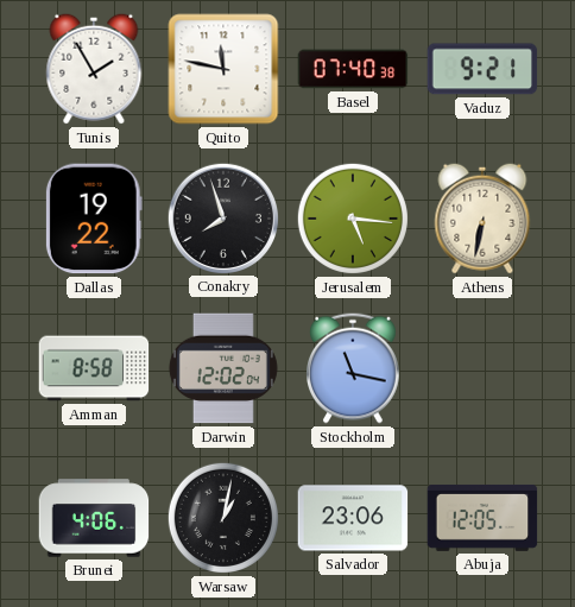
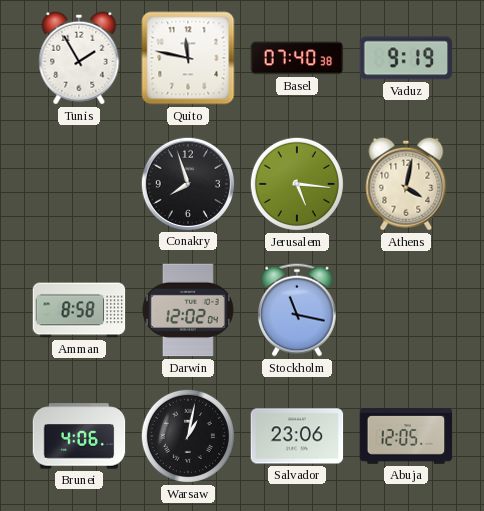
Vaduz: 9:21 -> 9:19
Dallas: 19:22 -> none
Athens: 6:32 -> 4:02
